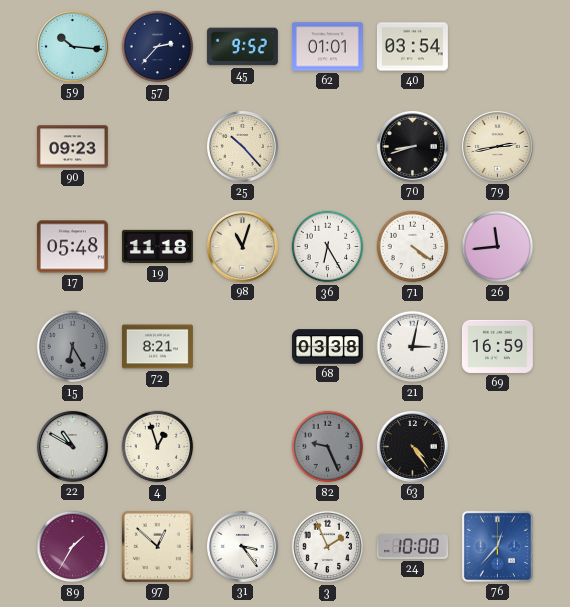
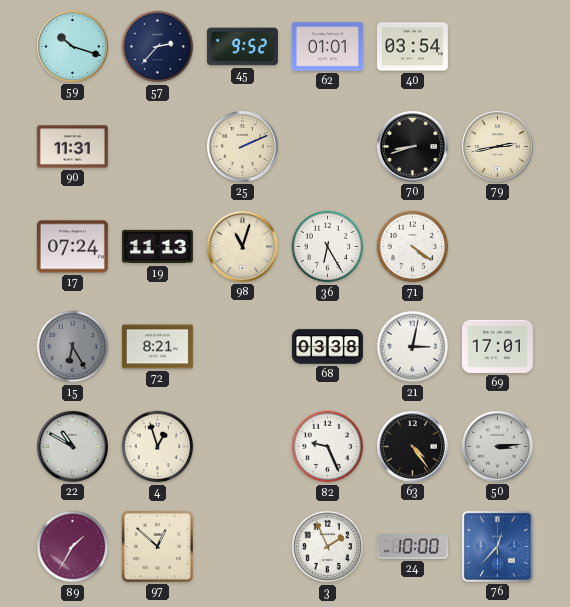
59: 10:16 -> 10:18
90: 09:23 -> 11:31
25: 10:23 -> 2:11
17: 05:48 -> 07:24
19: 11:18 -> 11:13
26: 11:44 -> none
69: 16:59 -> 17:01
82 dial: grey -> white
50: none -> 3:14
31: 3:24 -> none
